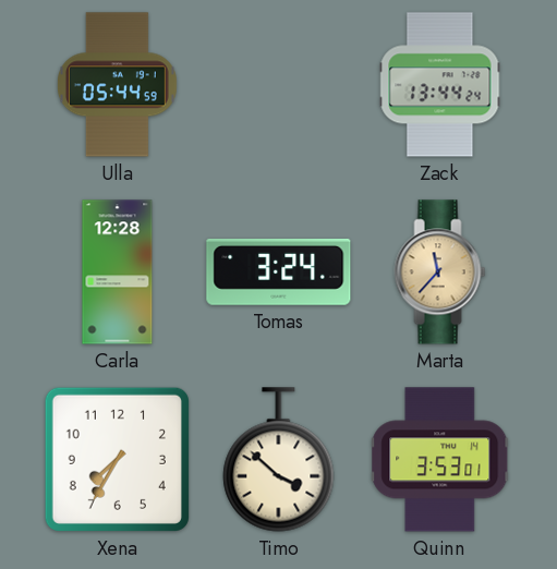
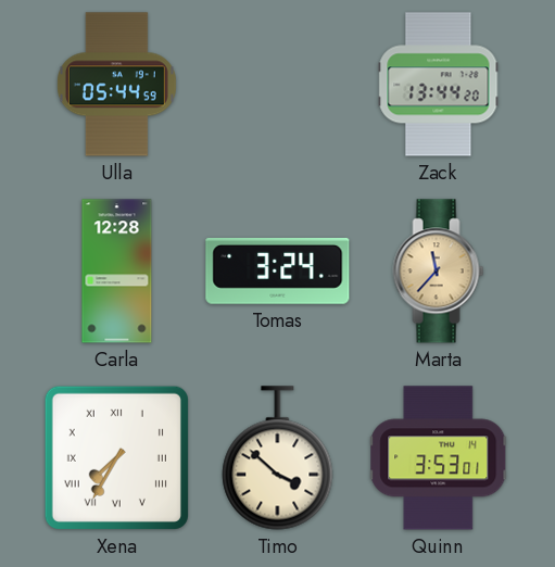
Zack: 13:44:24 -> 13:44:20
Xena numerals: Arabic -> Roman
